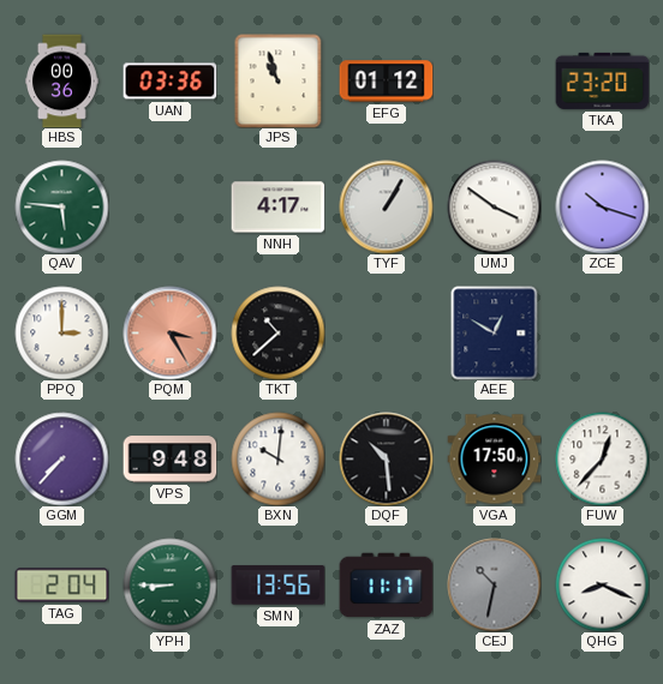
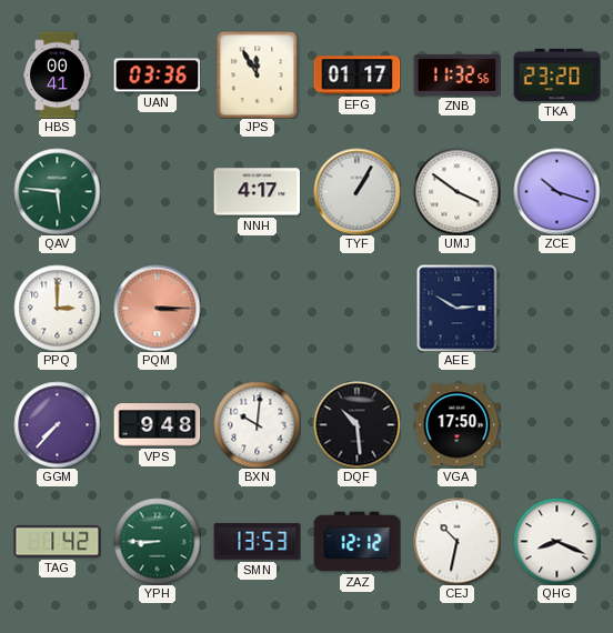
HBS: 00:36 -> 00:41
JPS: 10:57 -> 11:55
EFG: 01:12 -> 01:17
ZNB: none -> 11:32
PQM: 3:25 -> 3:15
TKT: 10:38 -> none
AEE: 12:50 -> 2:50
FUW: 12:37 -> none
TAG: 2:04 -> 1:42
SMN: 13:56 -> 13:53
ZAZ: 11:17 -> 12:12
CEJ dial: grey -> white
